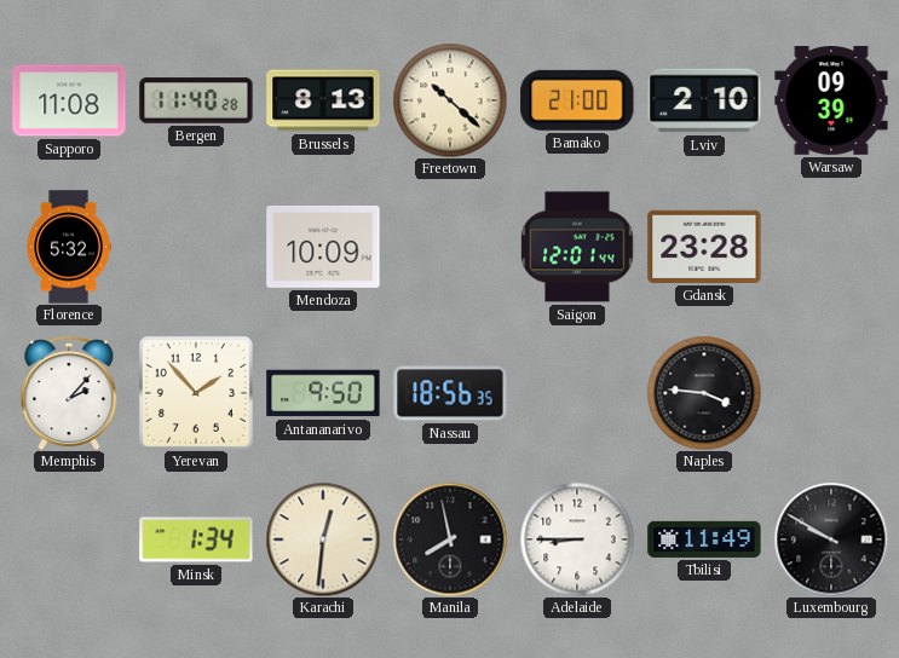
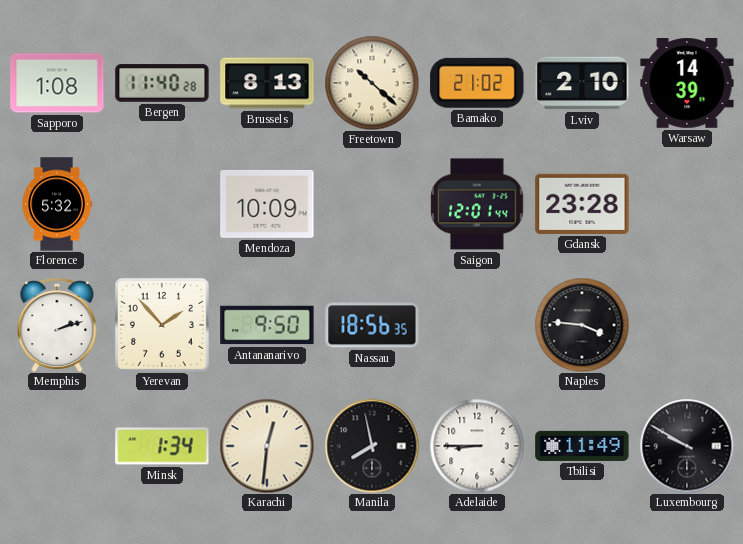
Sapporo: 11:08 -> 1:08
Bamako: 21:00 -> 21:02
Warsaw: 09:39 -> 14:39
Memphis: 2:07 -> 2:12
